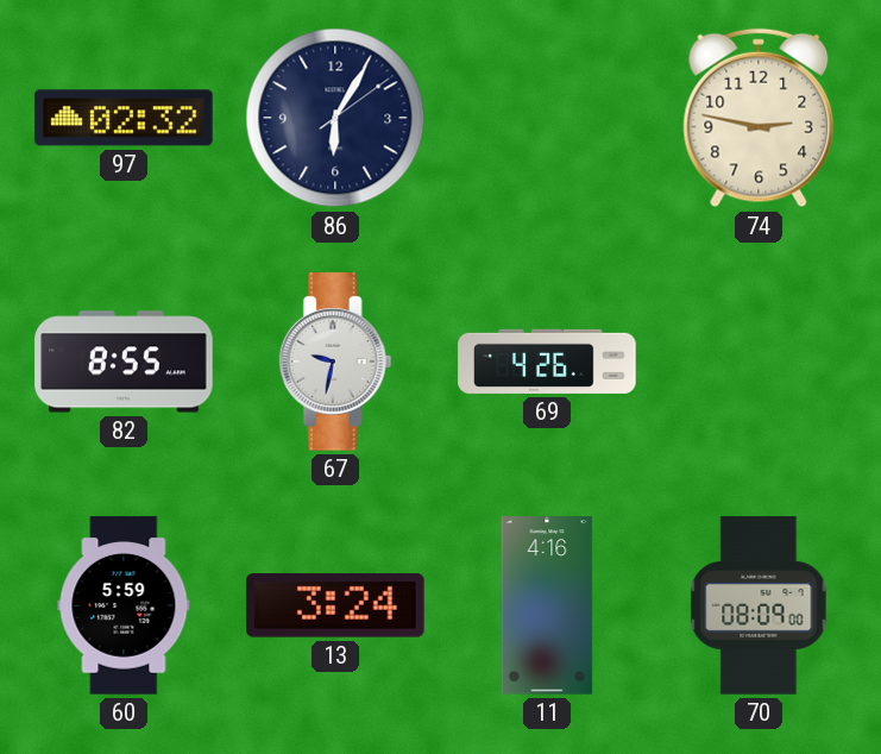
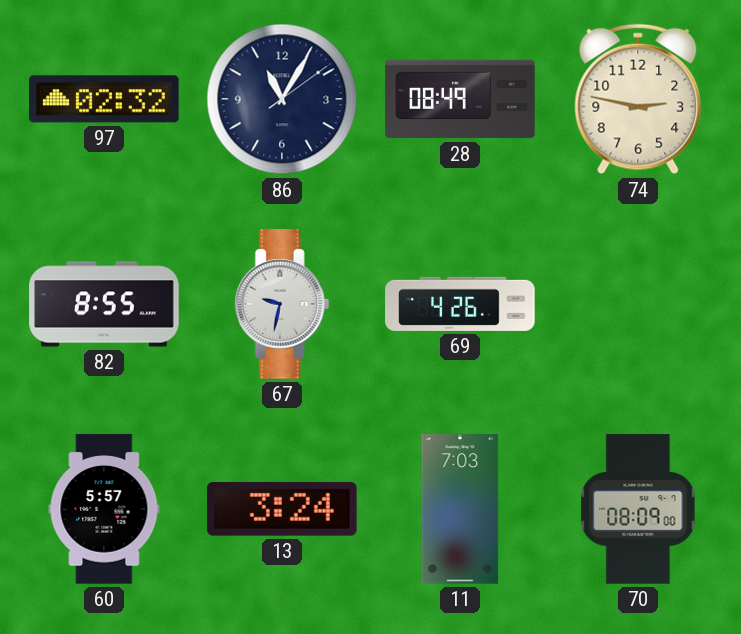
86: 6:05 -> 11:05
28: none -> 08:49
60: 5:59 -> 5:57
11: 4:16 -> 7:03
